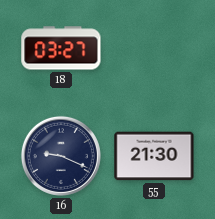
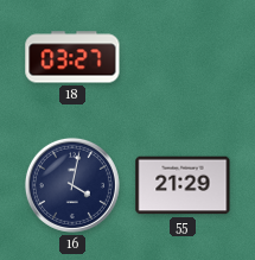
16: 9:19 -> 4:02
55: 21:30 -> 21:29
